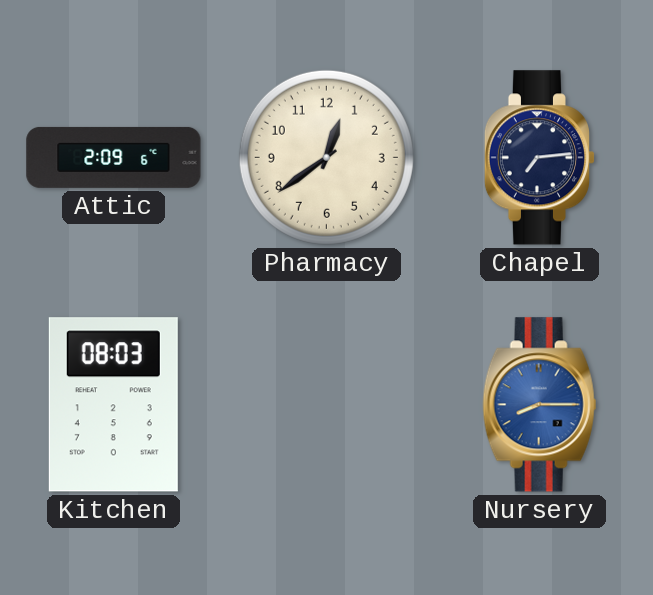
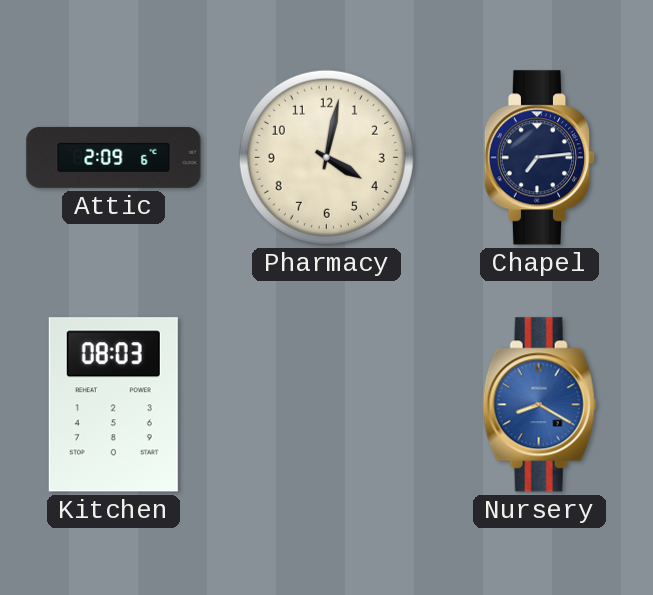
Pharmacy: 12:39 -> 4:02
Nursery: 8:15 -> 8:20
